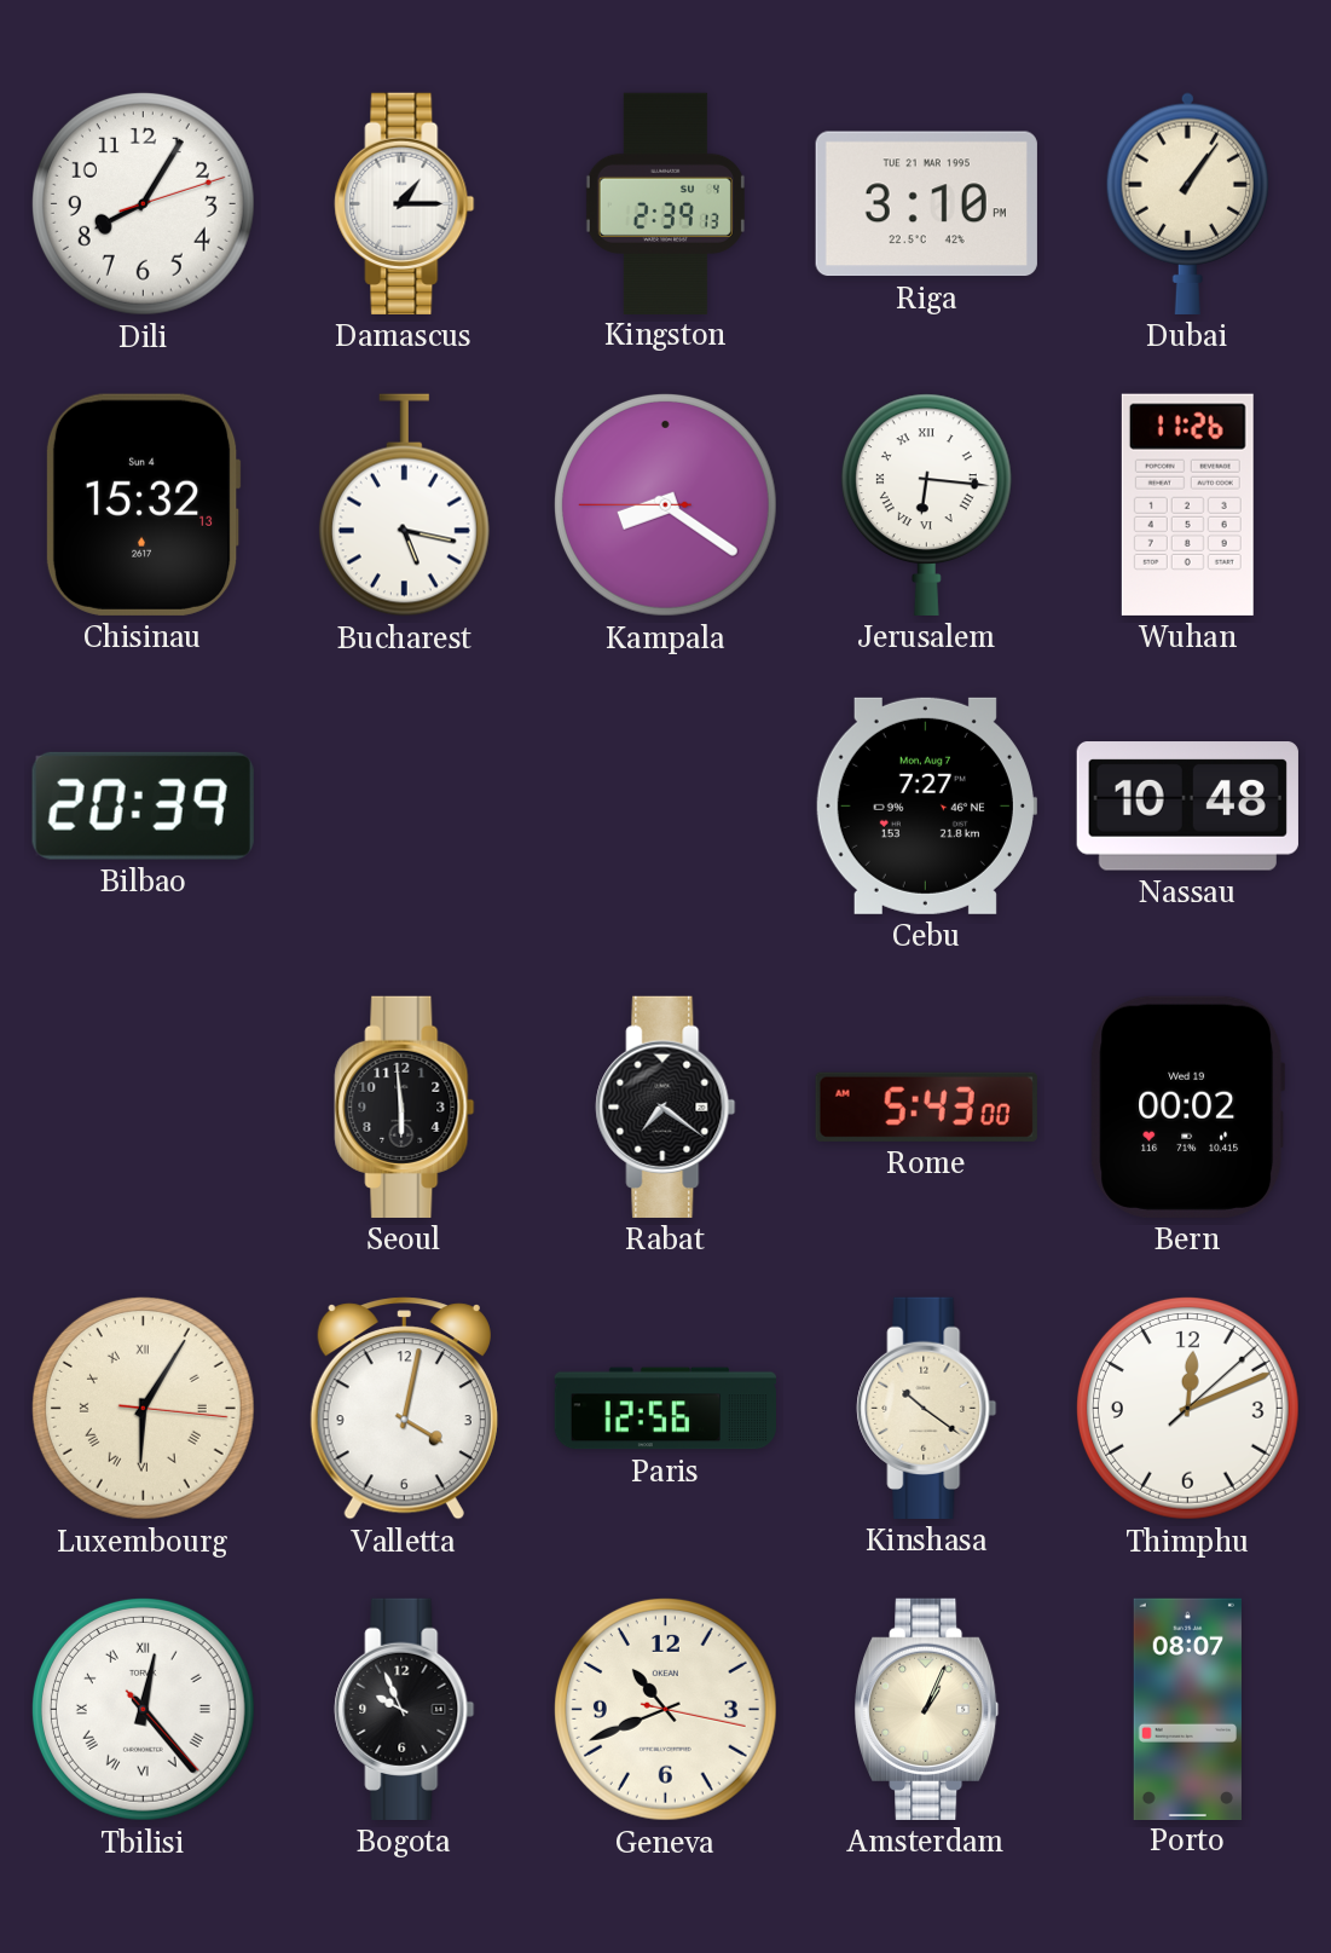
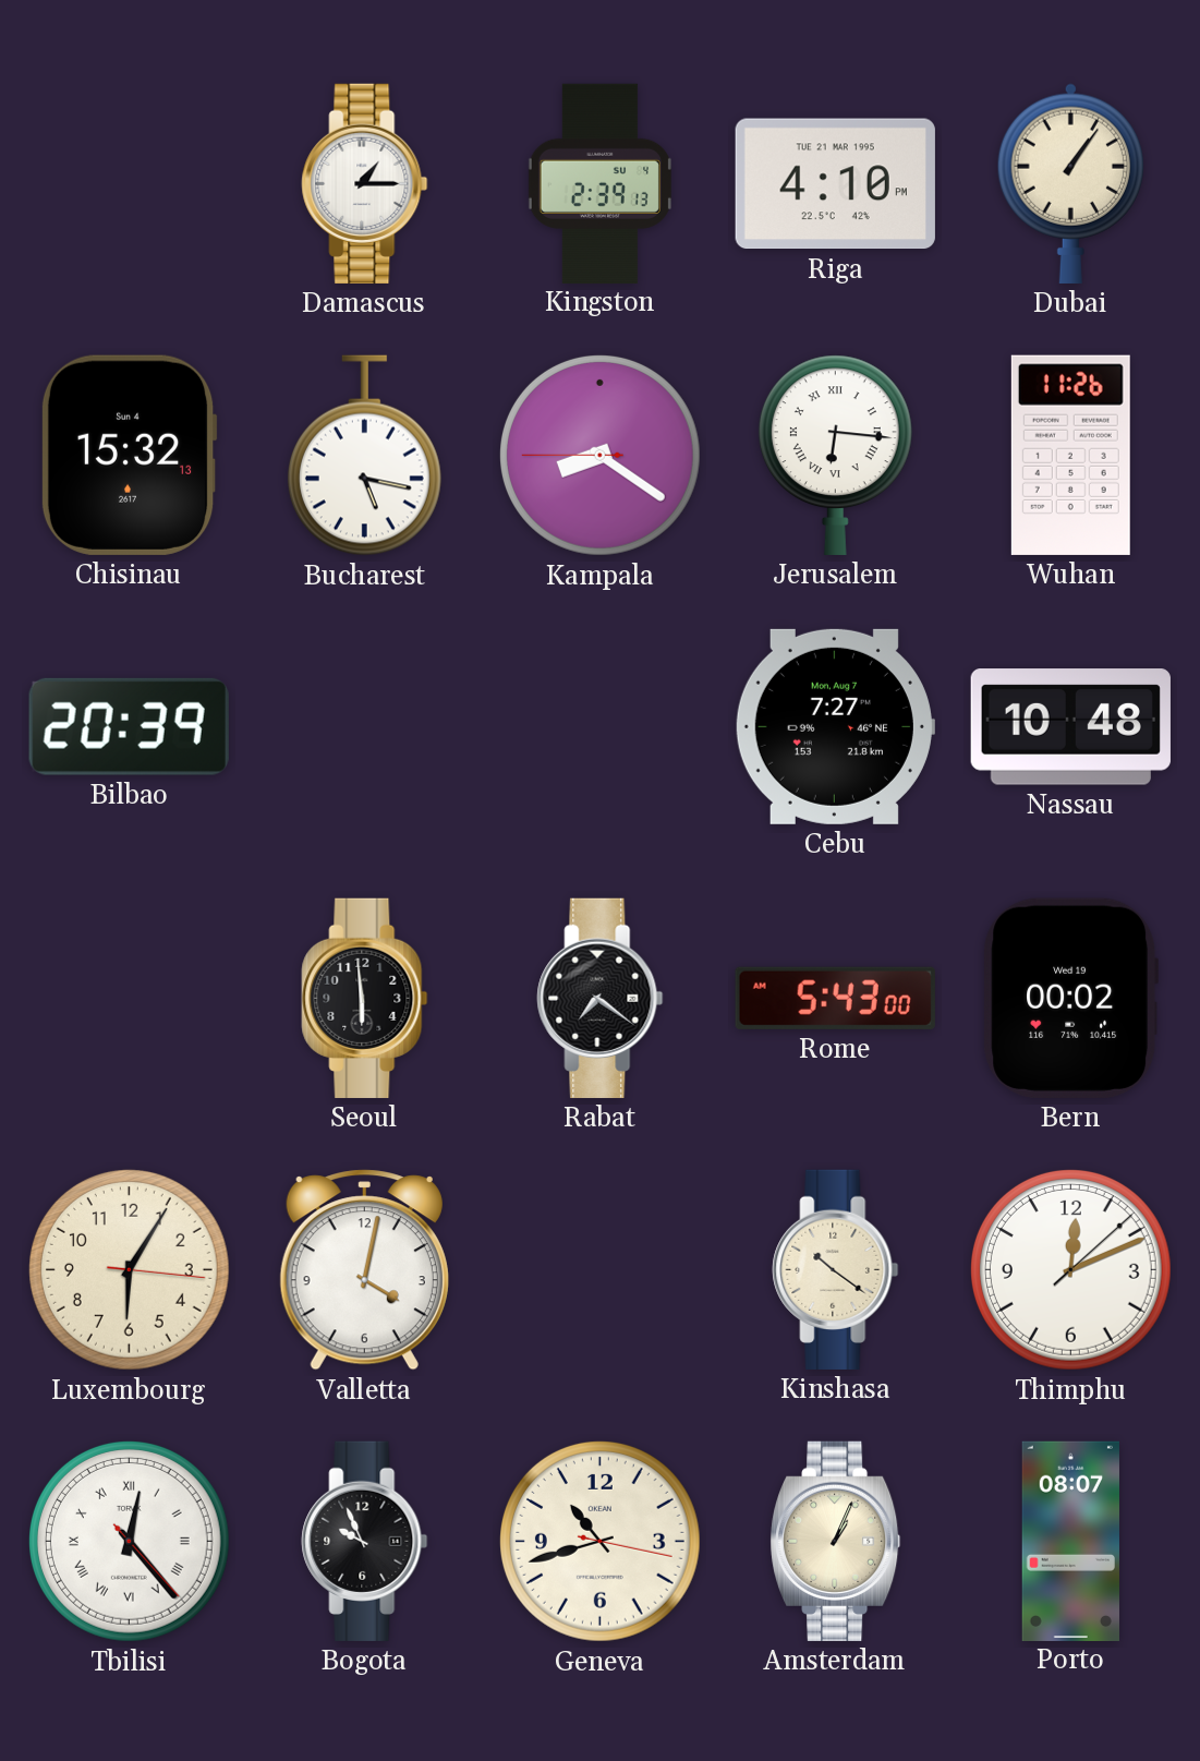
Dili: 8:05 -> none
Riga: 3:10 -> 4:10
Luxembourg numerals: Roman -> Arabic
Paris: 12:56 -> none
Geneva: 10:41 -> 10:42
